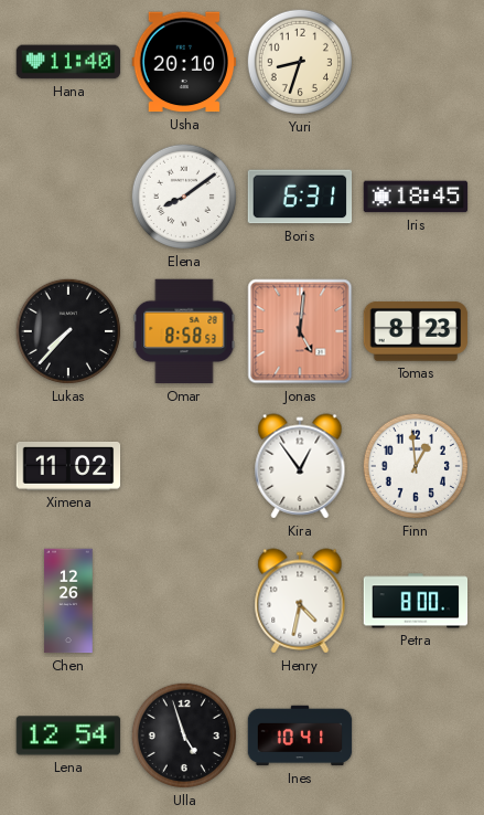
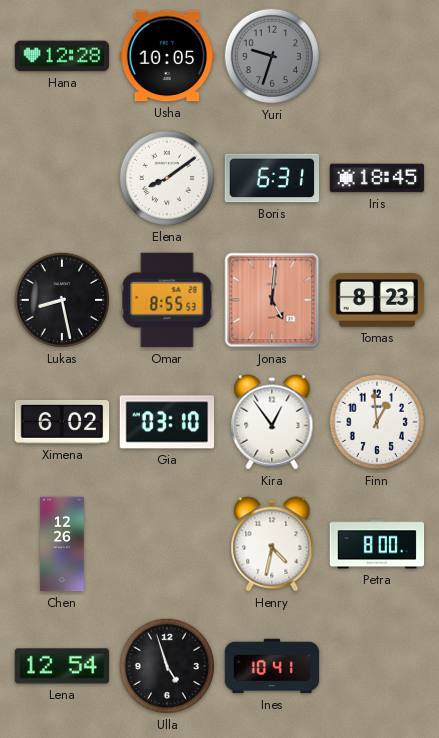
Hana: 11:40 -> 12:28
Usha: 20:10 -> 10:05
Yuri: 8:33 -> 9:33
Yuri dial: cream -> grey
Lukas: 7:37 -> 8:28
Omar: 8:58 -> 8:55
Ximena: 11:02 -> 6:02
Gia: none -> 03:10
